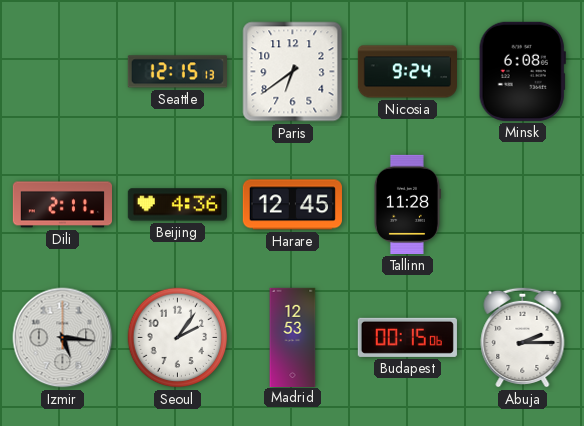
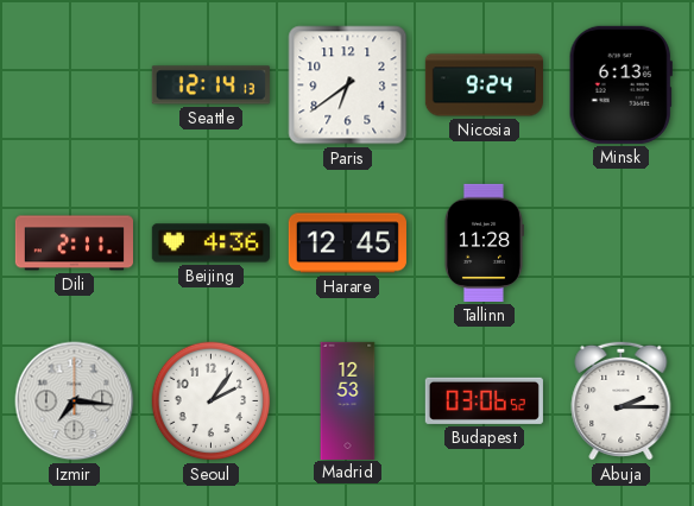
Seattle: 12:15 -> 12:14
Minsk: 6:08 -> 6:13
Izmir: 5:16 -> 7:16
Budapest: 00:15 -> 03:06
